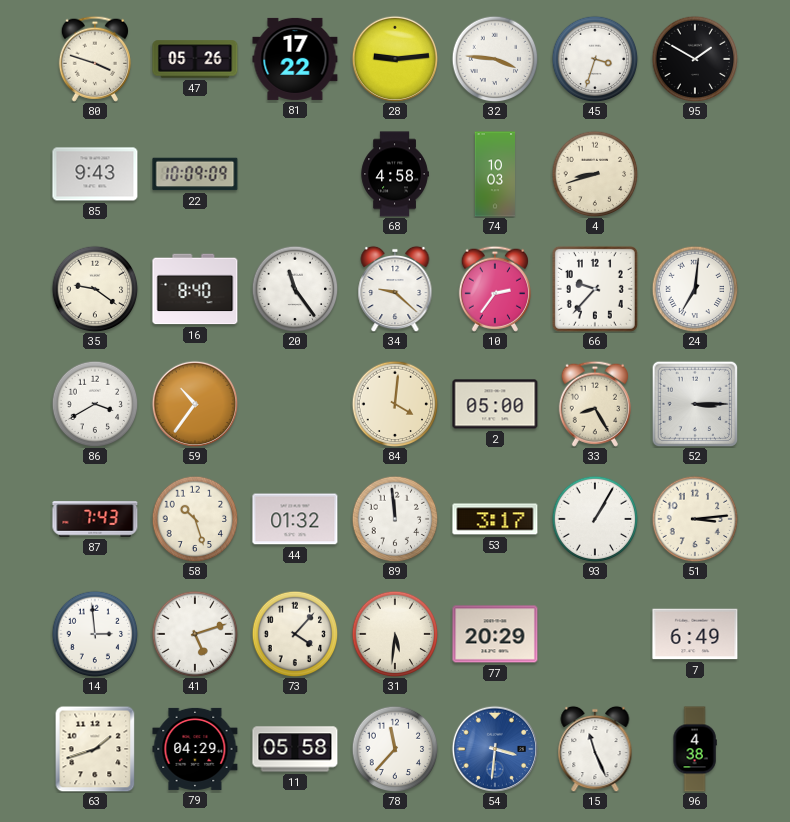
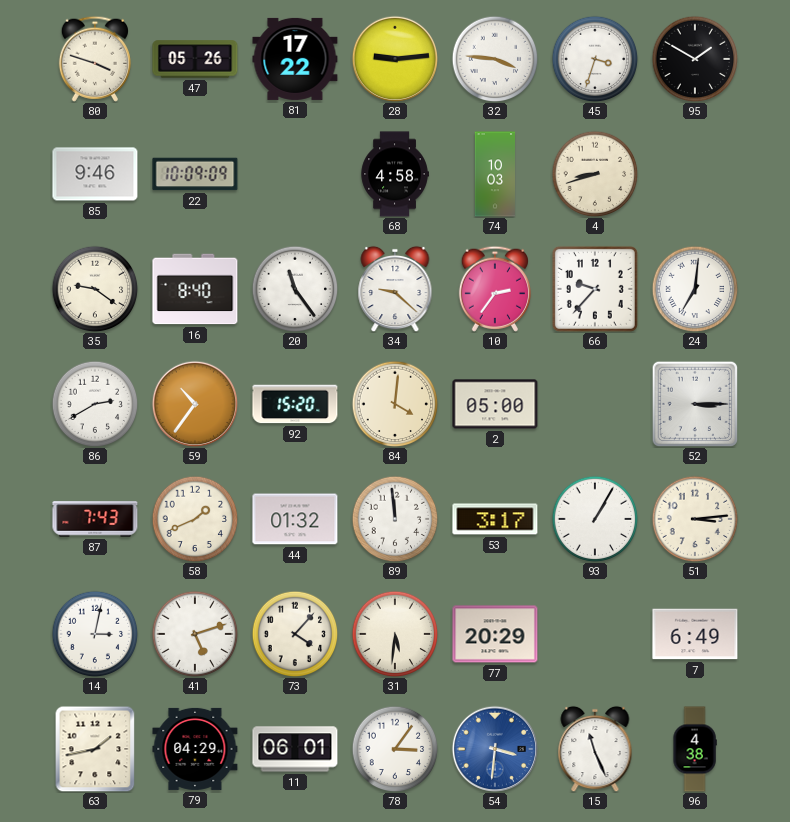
85: 9:43 -> 9:46
86: 3:40 -> 2:40
92: none -> 15:20
33: 8:25 -> none
58: 10:27 -> 1:41
14: 2:59 -> 3:02
63: 1:42 -> 1:43
11: 05:58 -> 06:01
78: 11:37 -> 3:06
